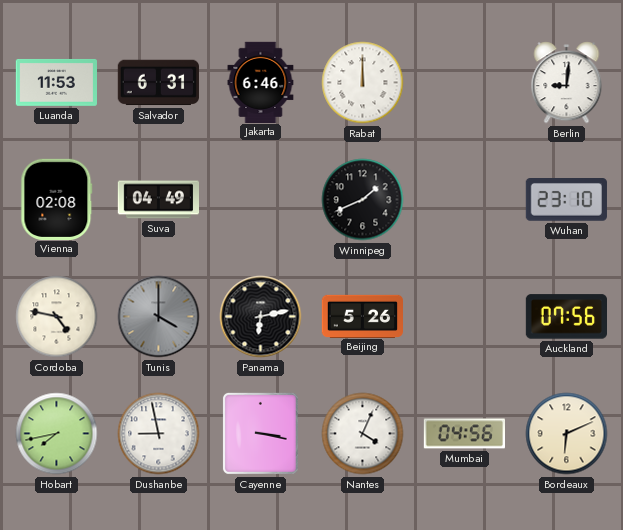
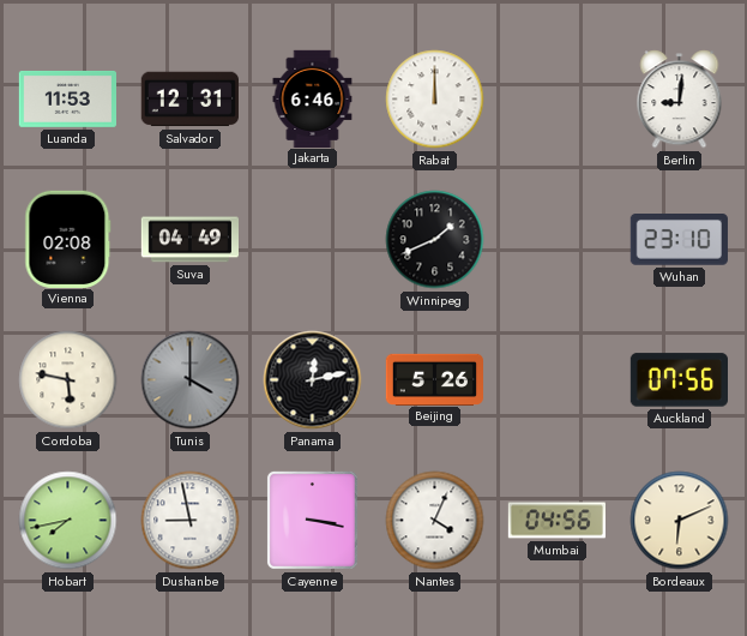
Salvador: 6:31 -> 12:31
Cordoba: 4:47 -> 5:47
Panama: 6:13 -> 12:13
